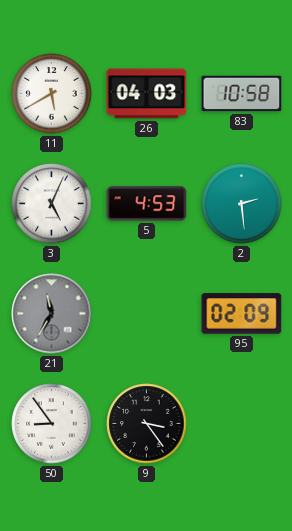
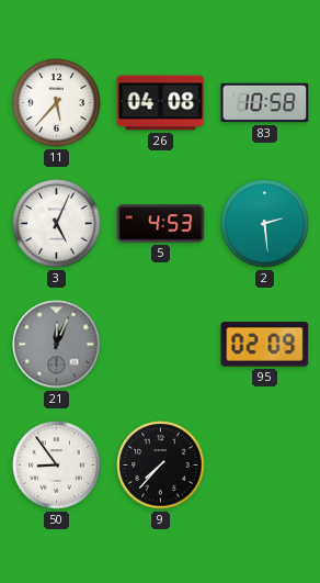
11: 5:40 -> 5:37
26: 04:03 -> 04:08
21: 11:35 -> 12:04
9: 3:24 -> 7:37
